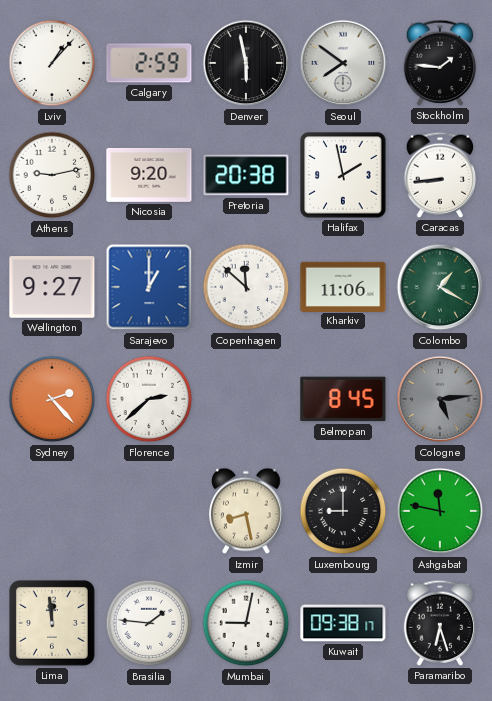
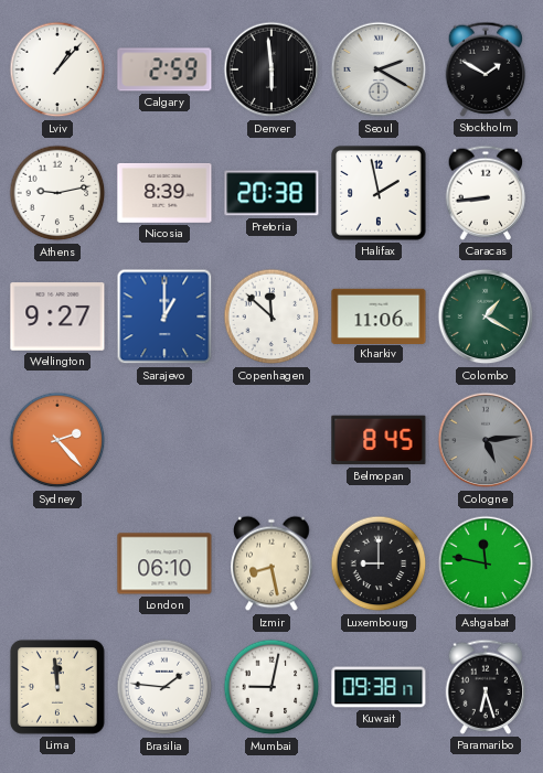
Denver: 5:58 -> 5:59
Seoul: 7:51 -> 2:20
Stockholm: 1:46 -> 1:50
Nicosia: 9:20 -> 8:39
Florence: 2:38 -> none
London: none -> 06:10
